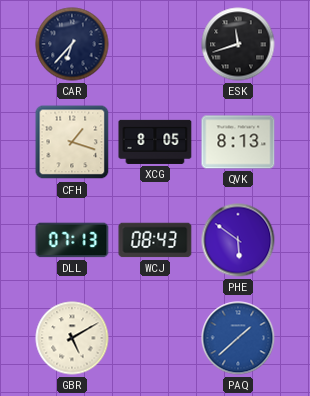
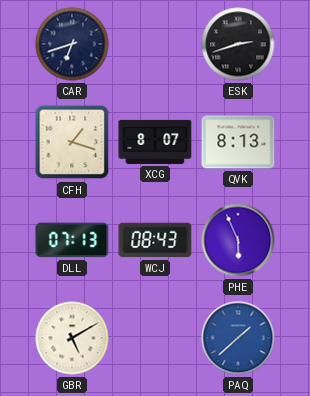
CAR: 6:37 -> 6:42
ESK: 11:42 -> 2:42
XCG: 8:05 -> 8:07
PHE: 5:51 -> 5:56
